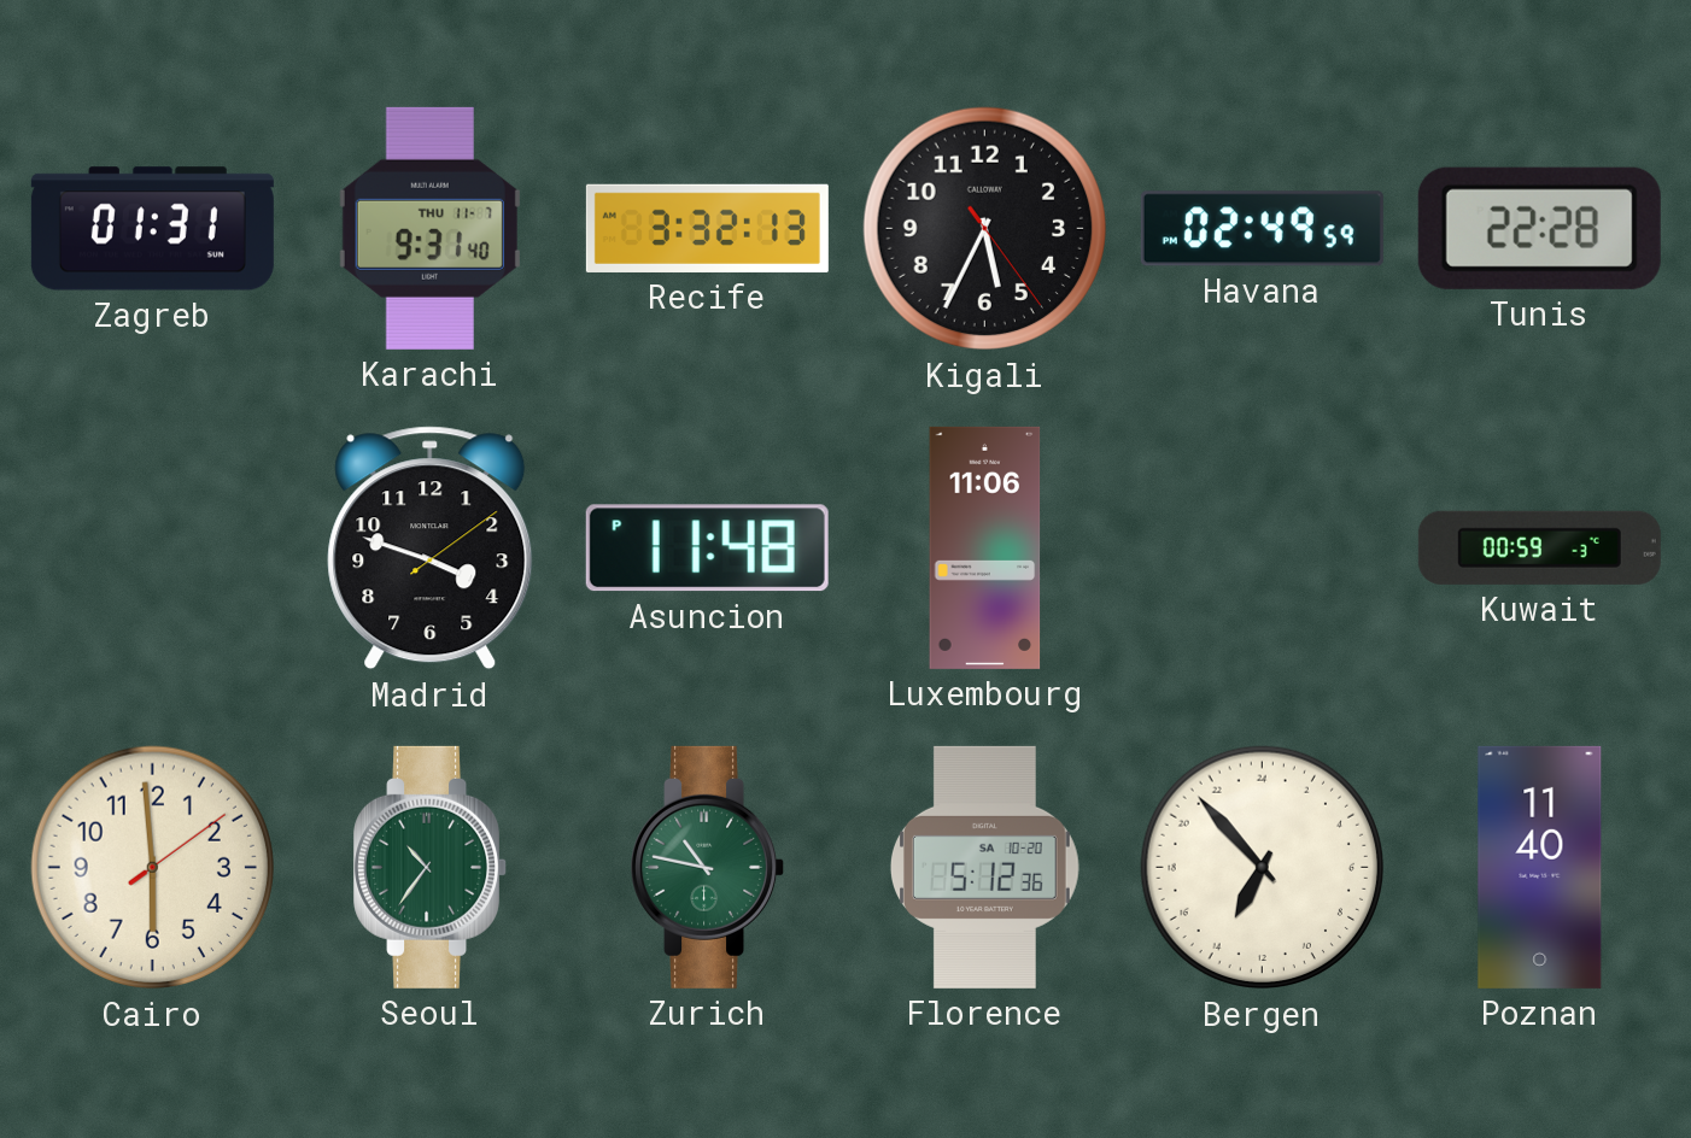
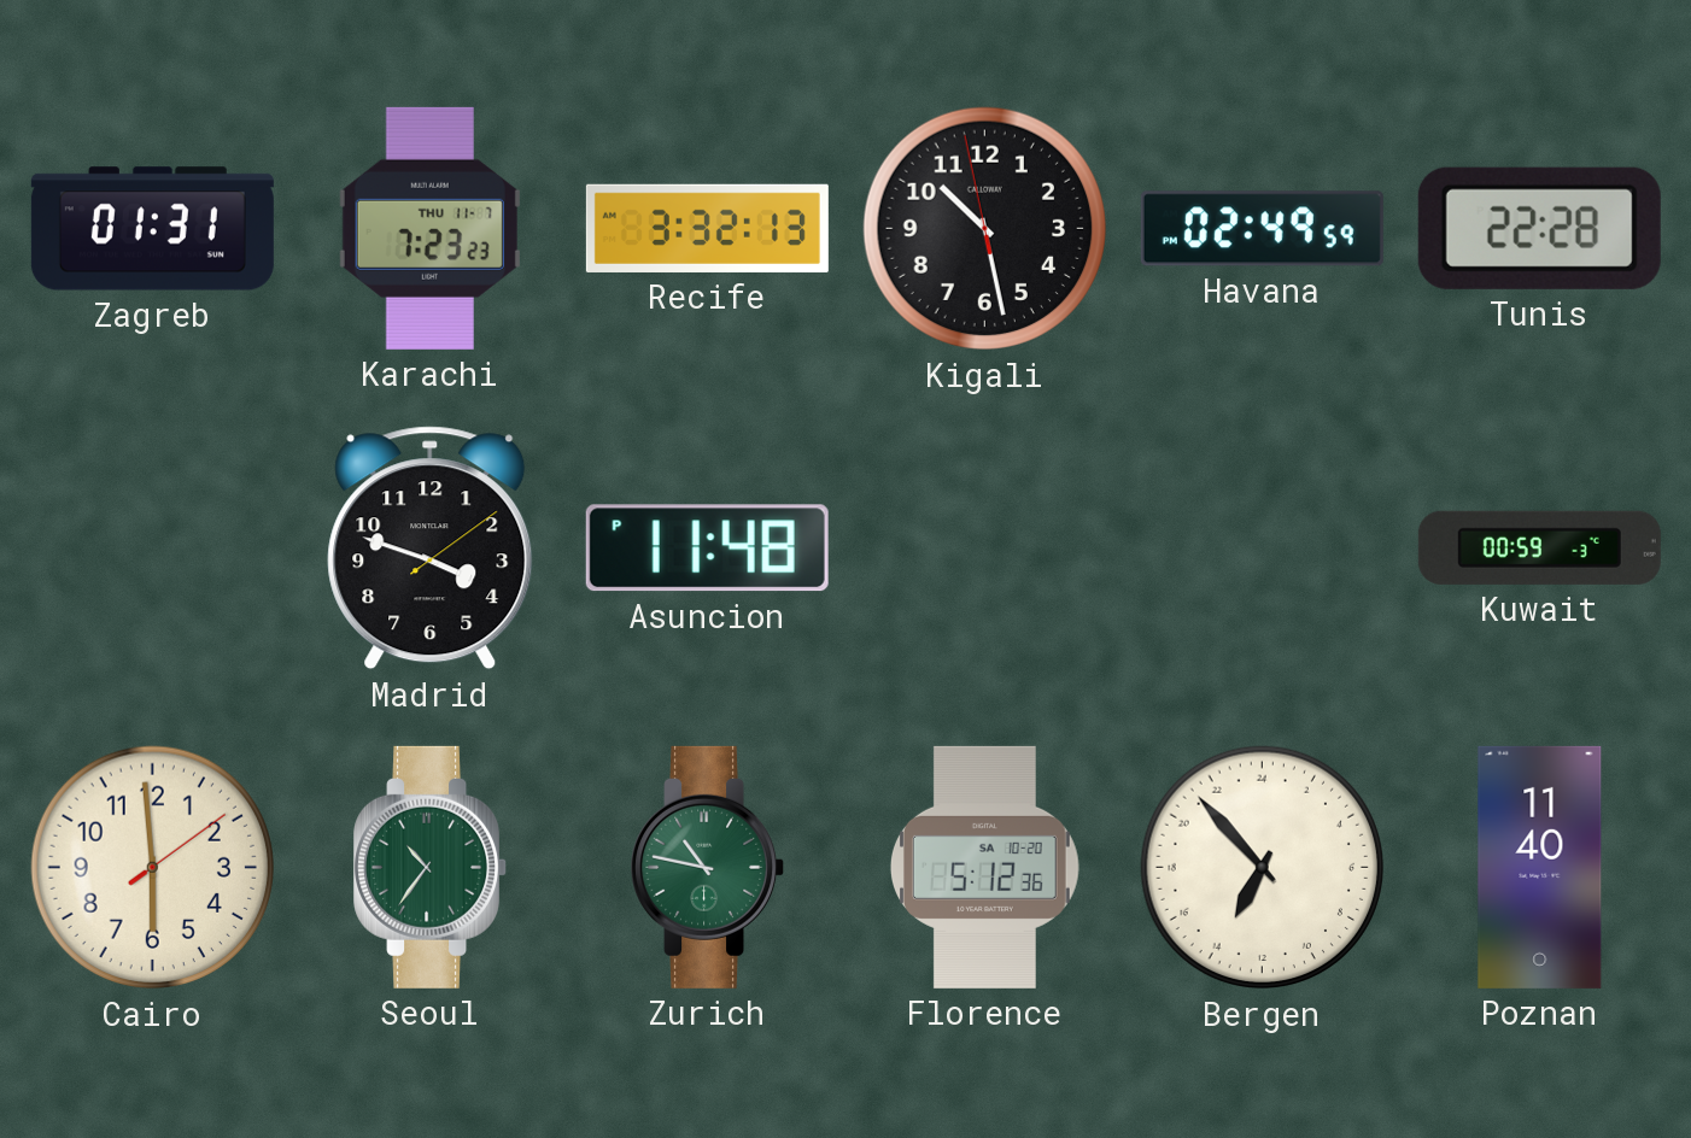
Karachi: 9:31 -> 7:23
Kigali: 5:34 -> 10:27
Luxembourg: 11:06 -> none
